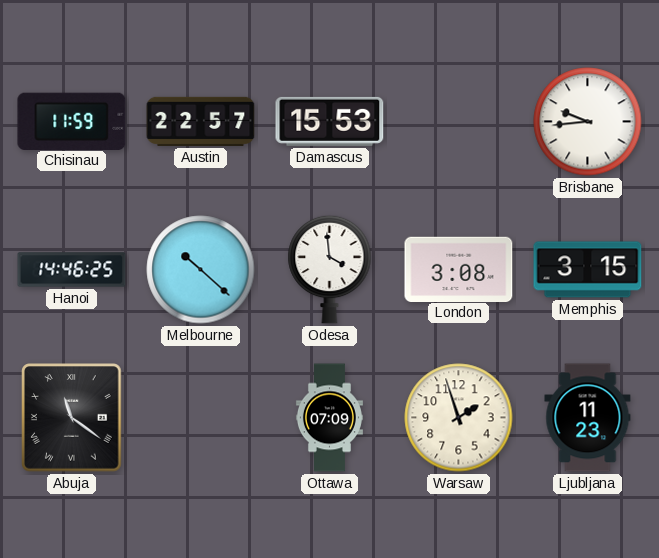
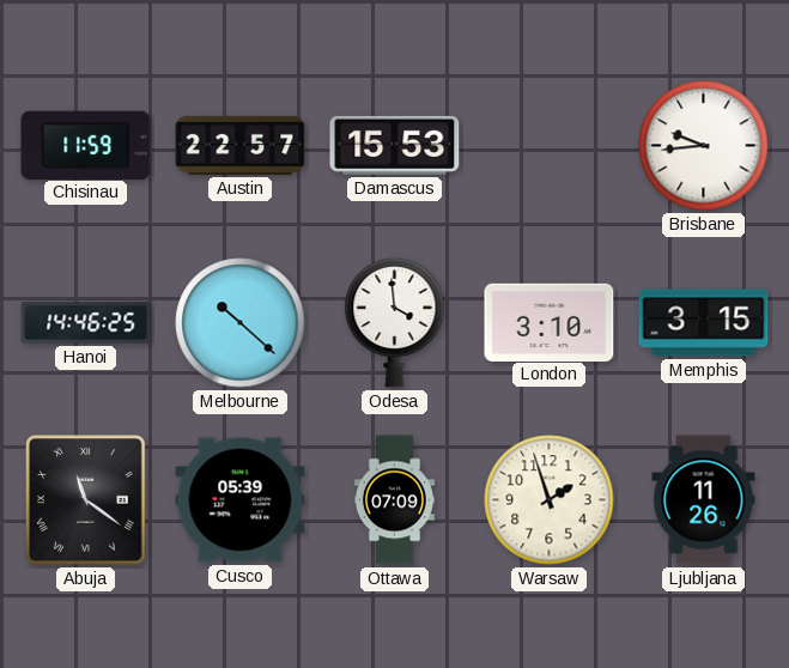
London: 3:08 -> 3:10
Cusco: none -> 05:39
Ljubljana: 11:23 -> 11:26
